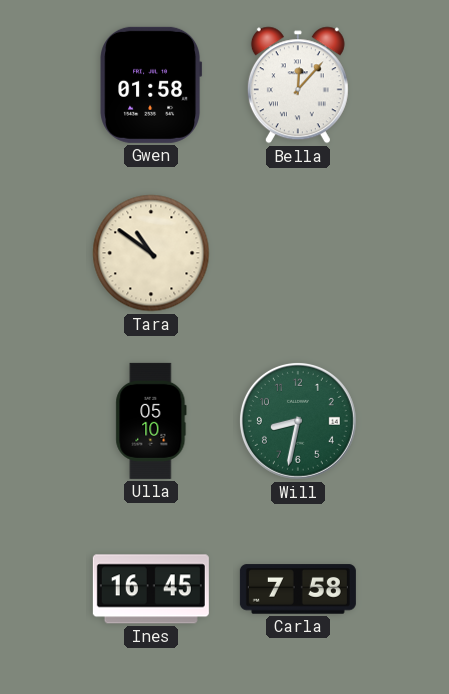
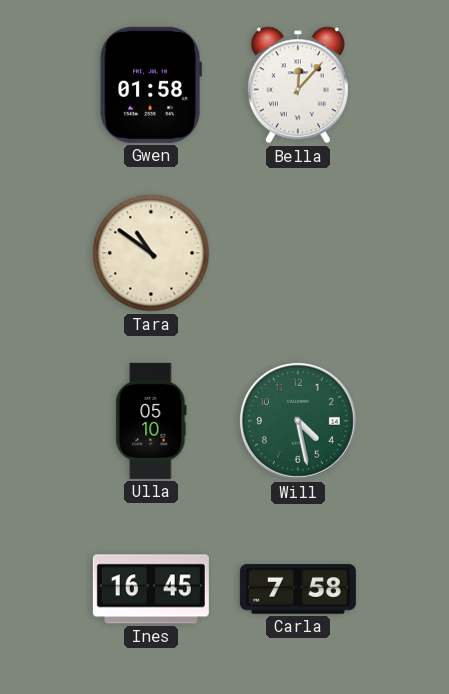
Will: 8:32 -> 4:28
